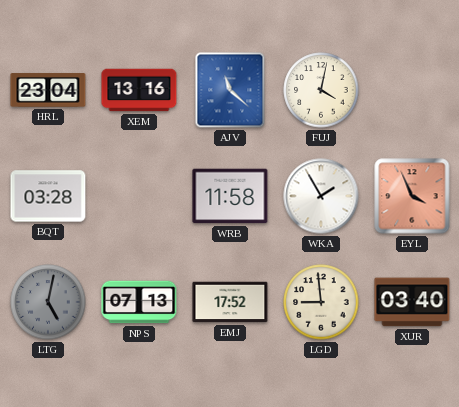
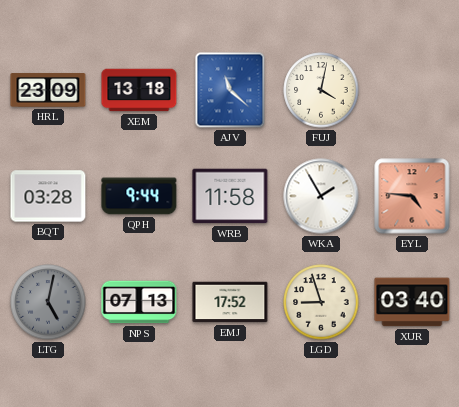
HRL: 23:04 -> 23:09
XEM: 13:16 -> 13:18
QPH: none -> 9:44
EYL: 3:56 -> 4:46
LGD: 8:59 -> 8:57
